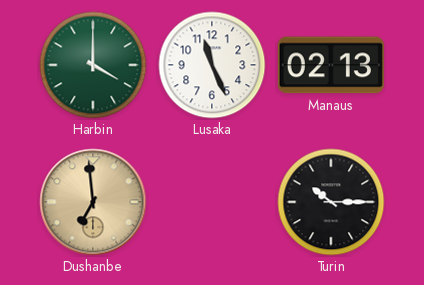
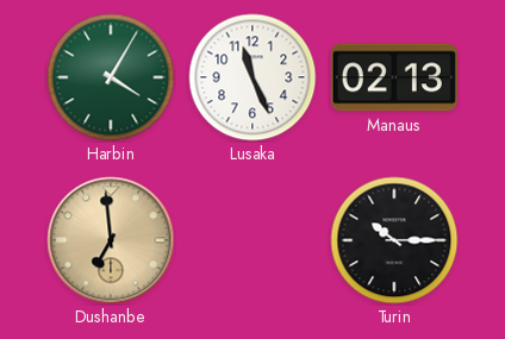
Harbin: 4:00 -> 4:05
